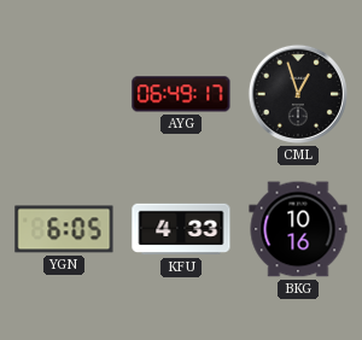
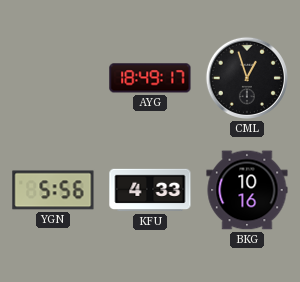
AYG: 06:49 -> 18:49
YGN: 6:05 -> 5:56
